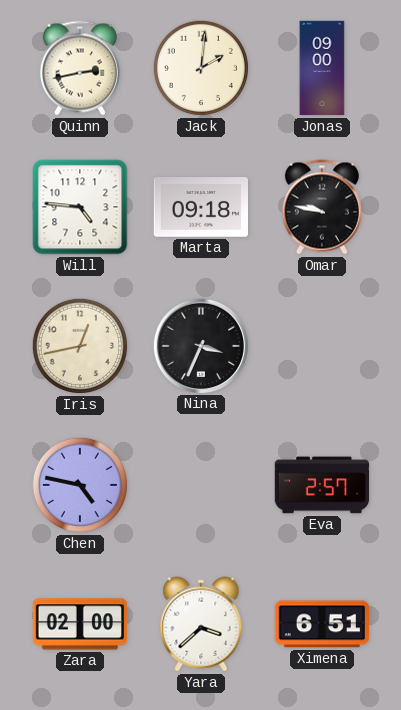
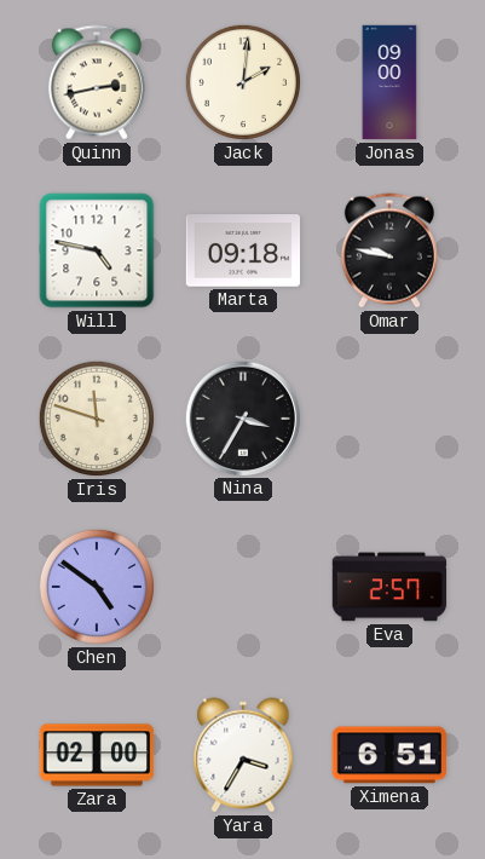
Will: 4:46 -> 4:47
Iris: 12:43 -> 11:48
Nina: 3:34 -> 3:35
Chen: 4:47 -> 4:51
Yara: 3:38 -> 3:35
